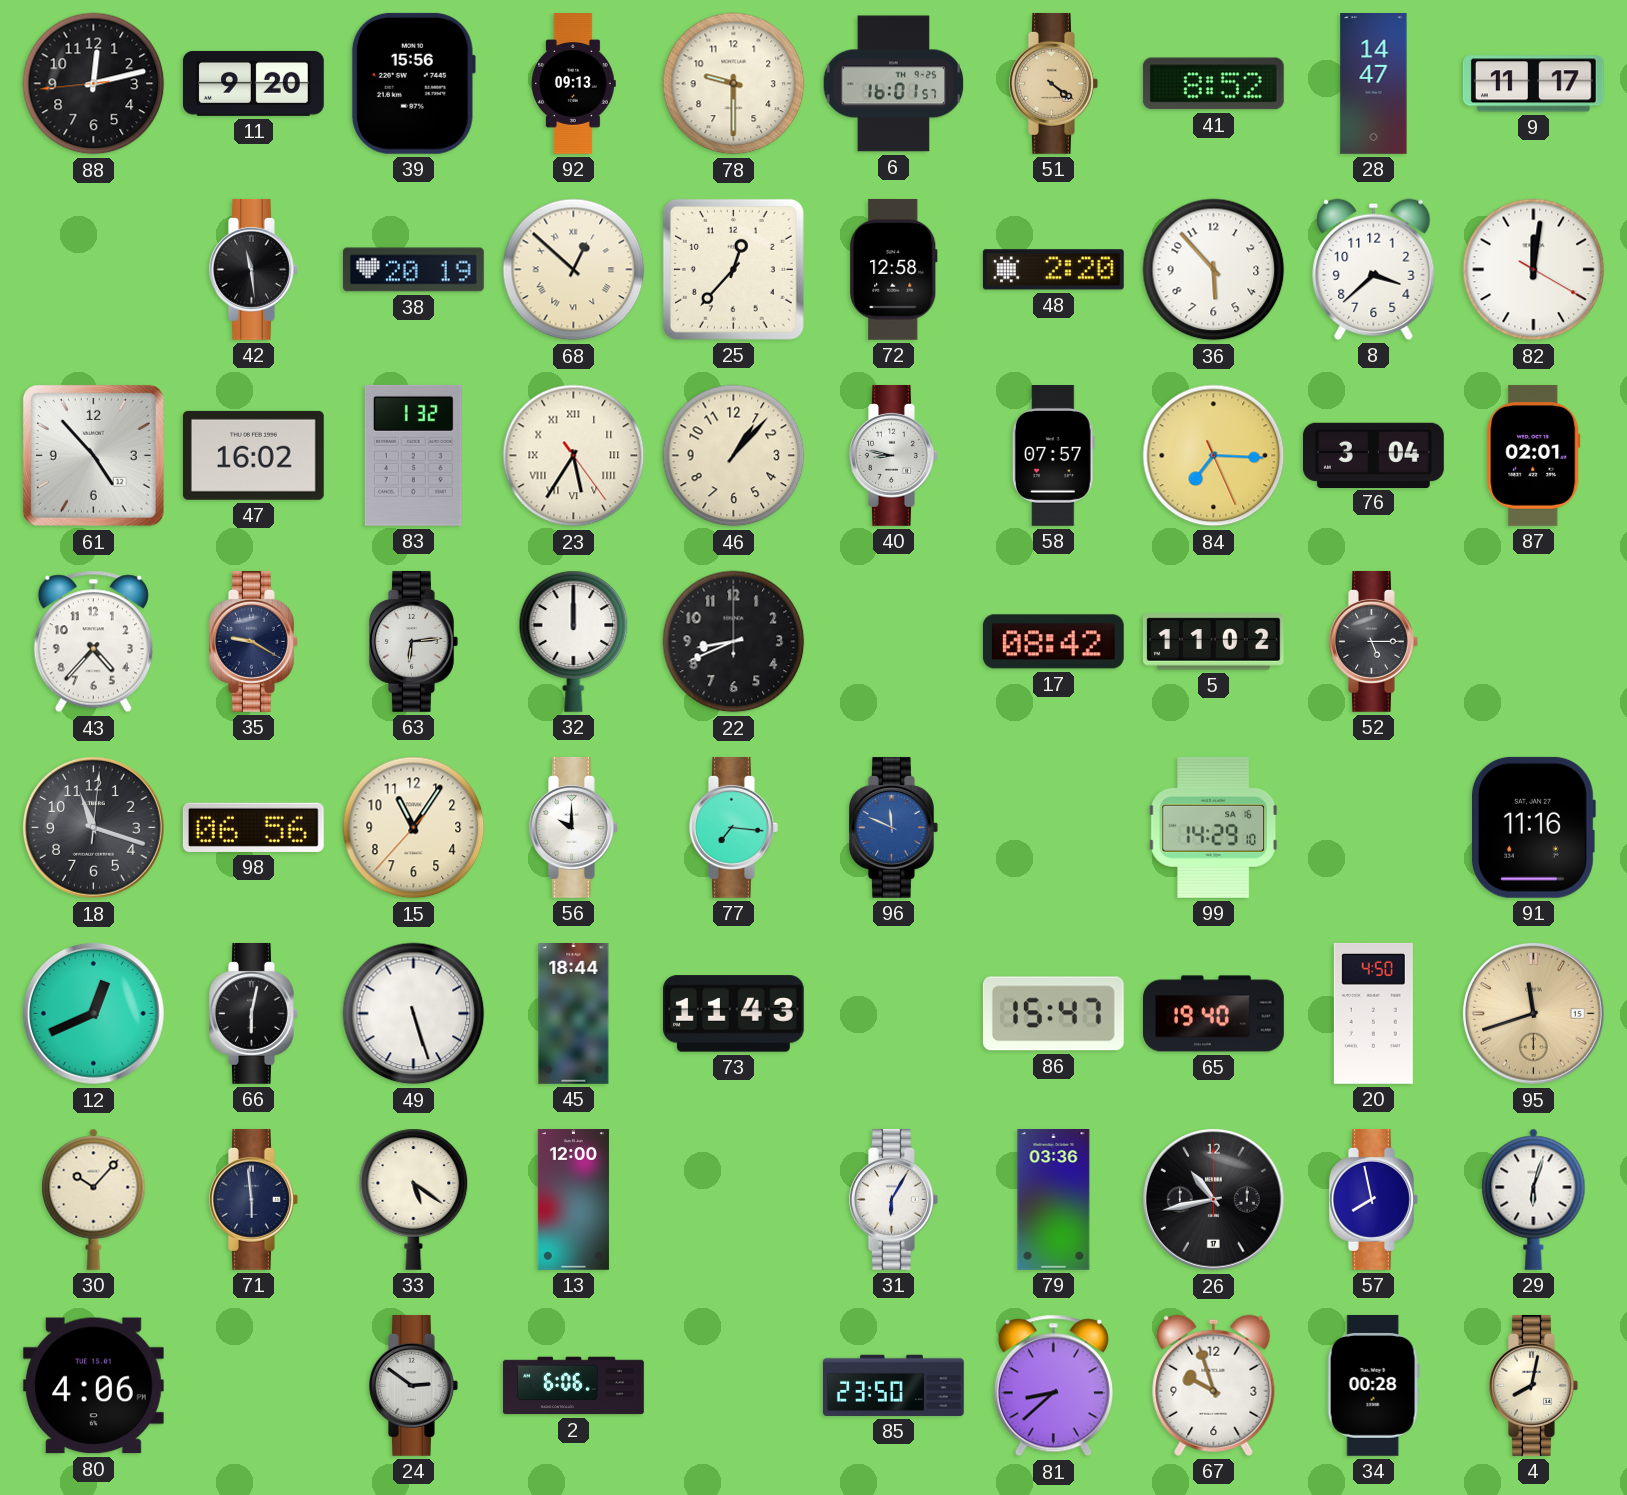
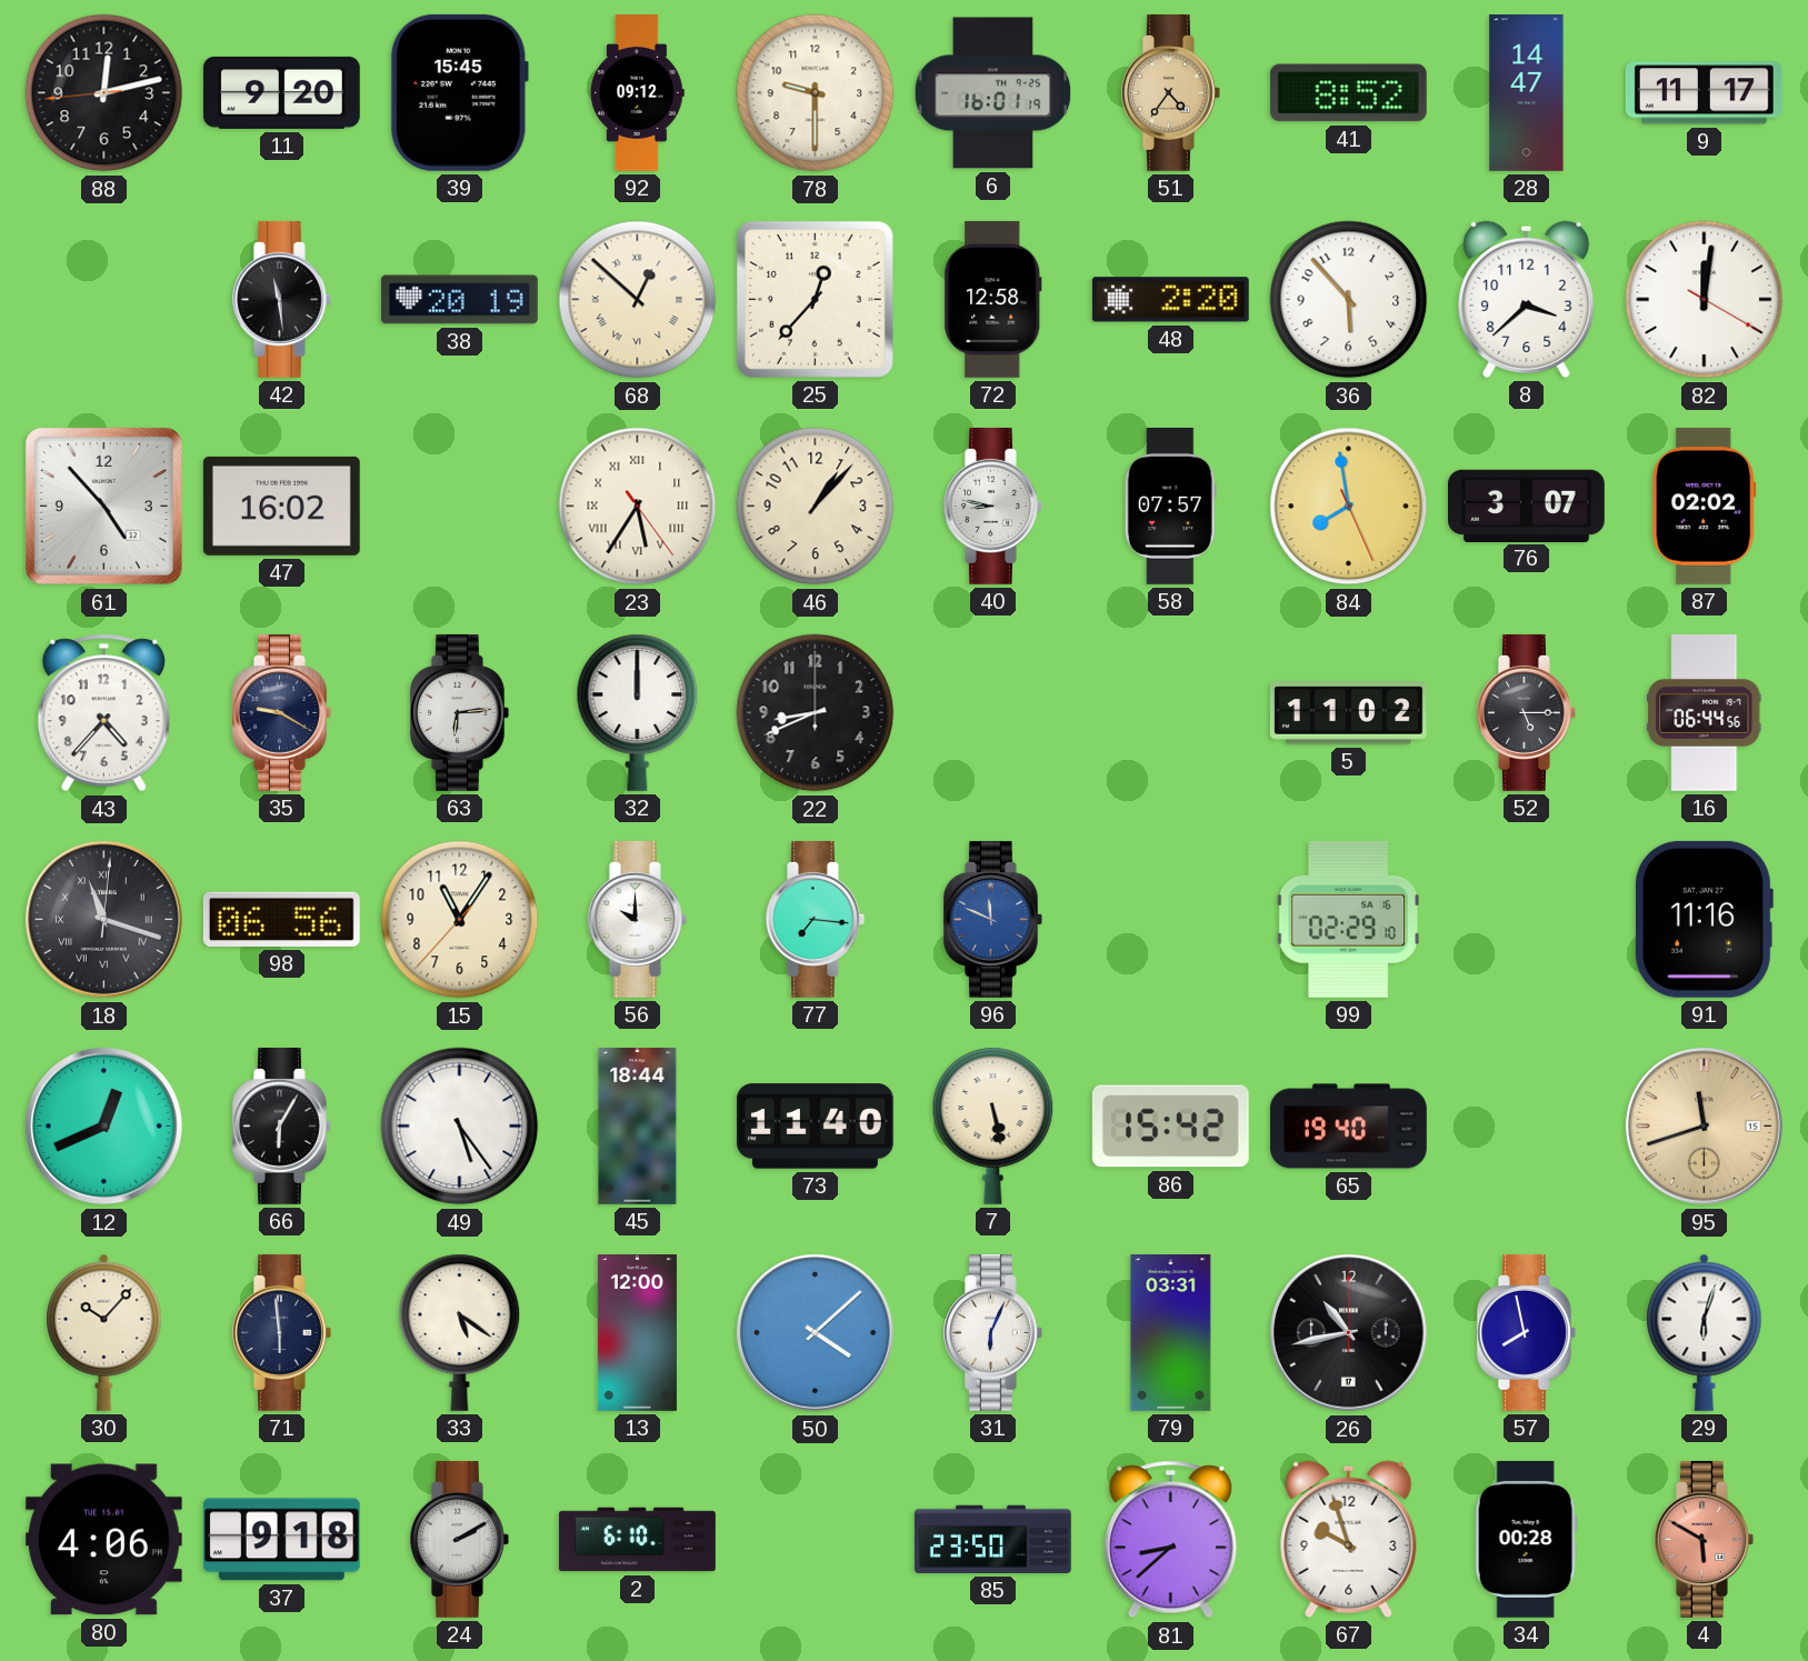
39: 15:56 -> 15:45
92: 09:13 -> 09:12
6: 16:01:57 -> 16:01:19
51: 4:21 -> 4:36
83: 1:32 -> none
84: 7:15 -> 7:58
76: 3:04 -> 3:07
87: 02:01 -> 02:02
17: 08:42 -> none
16: none -> 06:44
18 numerals: Arabic -> Roman
99: 14:29 -> 02:29
66: 6:02 -> 6:05
49: 5:27 -> 5:24
73: 11:43 -> 11:40
7: none -> 5:28
86: 15:47 -> 15:42
20: 4:50 -> none
50: none -> 4:08
31: 6:05 -> 6:04
79: 03:36 -> 03:31
37: none -> 9:18
24: 2:51 -> 2:10
2: 6:06 -> 6:10
4: 8:02 -> 5:50
4 dial: cream -> salmon
